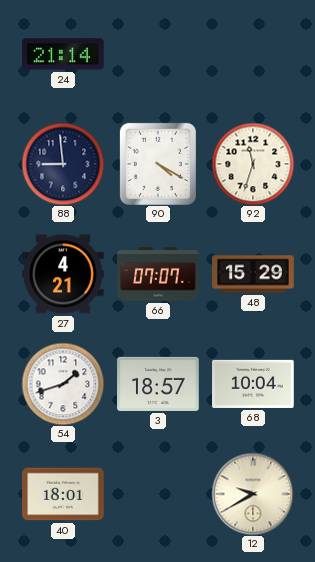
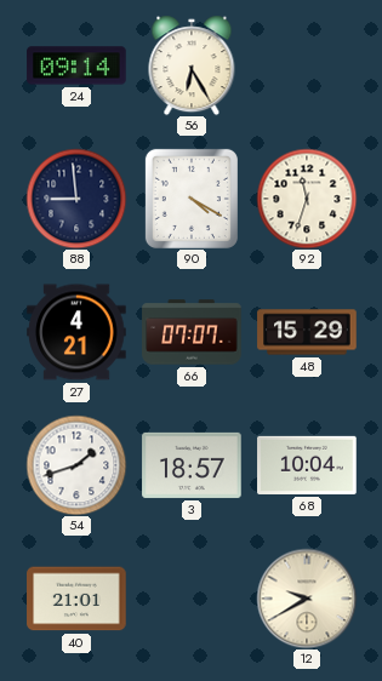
24: 21:14 -> 09:14
56: none -> 6:25
40: 18:01 -> 21:01
